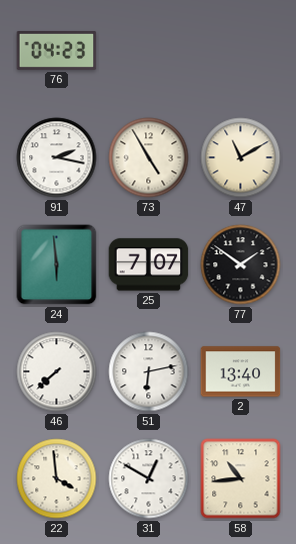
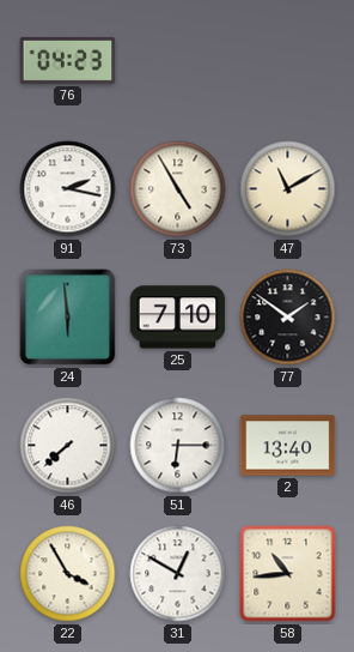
25: 7:07 -> 7:10
51: 6:13 -> 6:15
22: 3:59 -> 3:55
